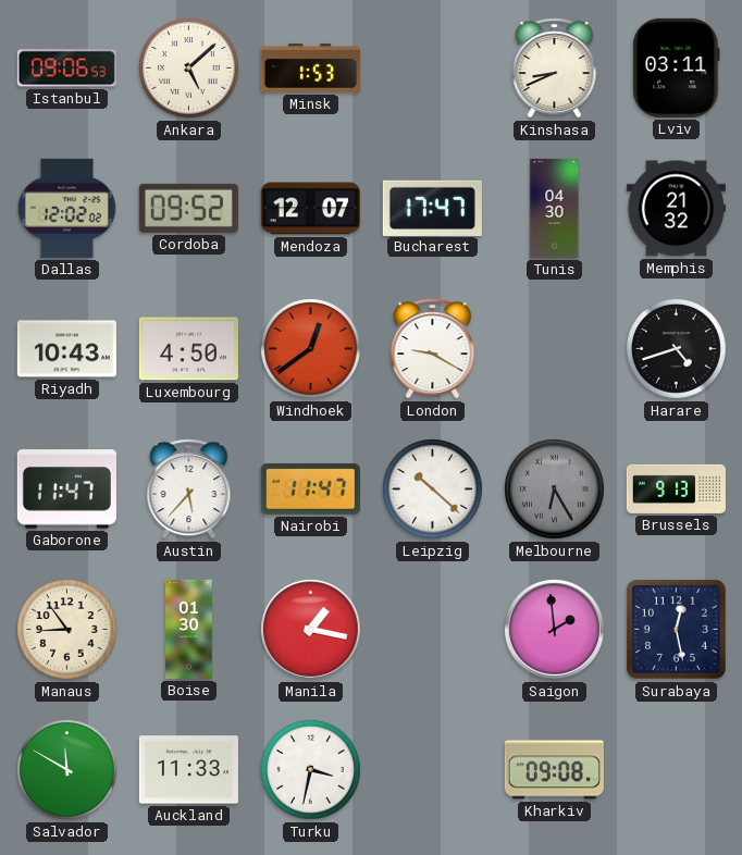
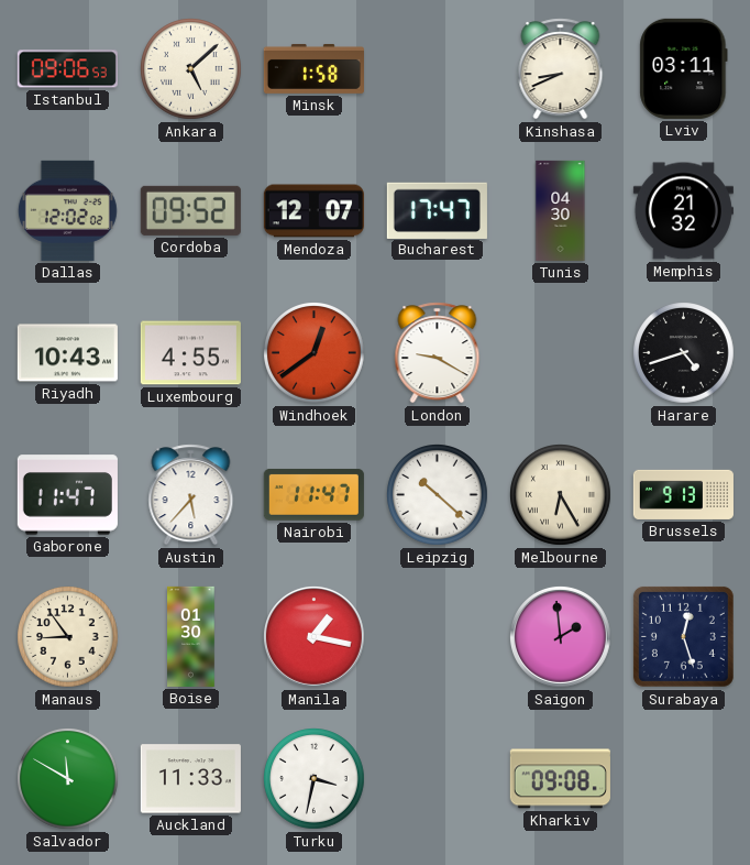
Minsk: 1:53 -> 1:58
Luxembourg: 4:50 -> 4:55
Melbourne dial: grey -> cream
Surabaya: 12:28 -> 12:27
